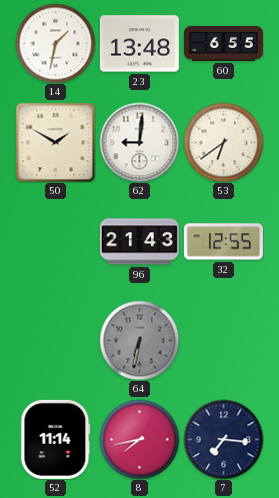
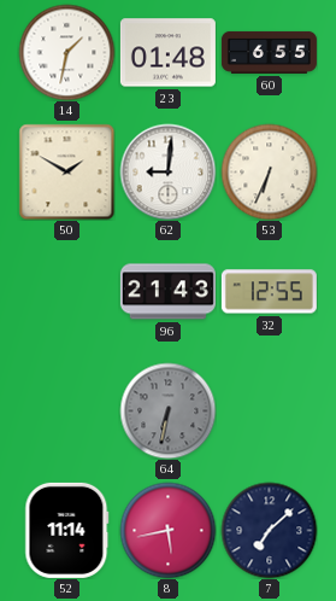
23: 13:48 -> 01:48
53: 6:39 -> 6:34
8: 7:43 -> 5:43
7: 7:16 -> 7:08
